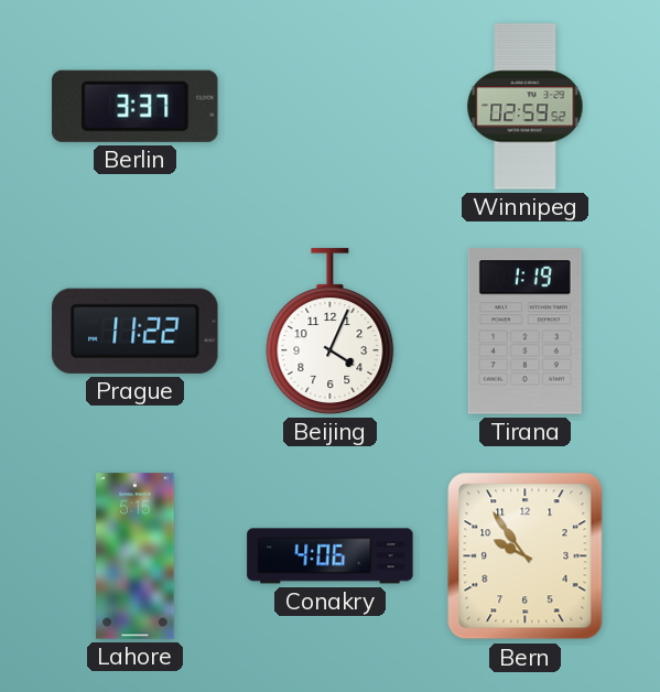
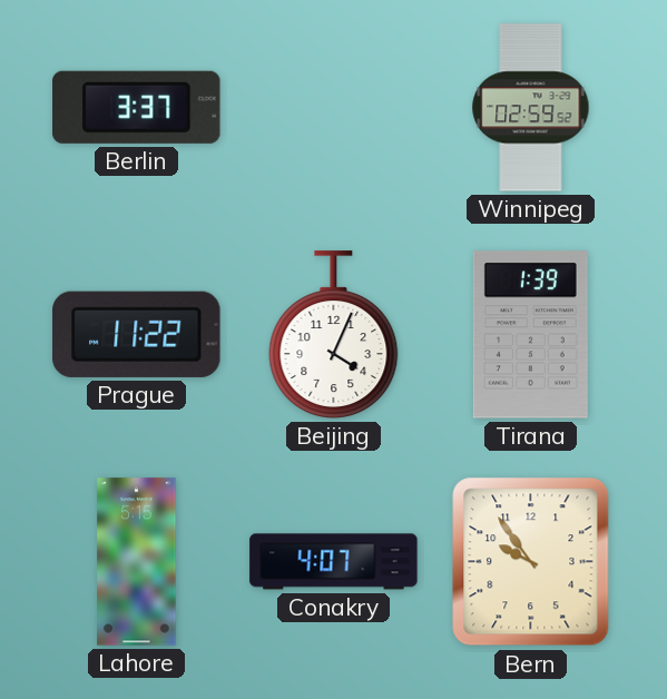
Tirana: 1:19 -> 1:39
Conakry: 4:06 -> 4:07
